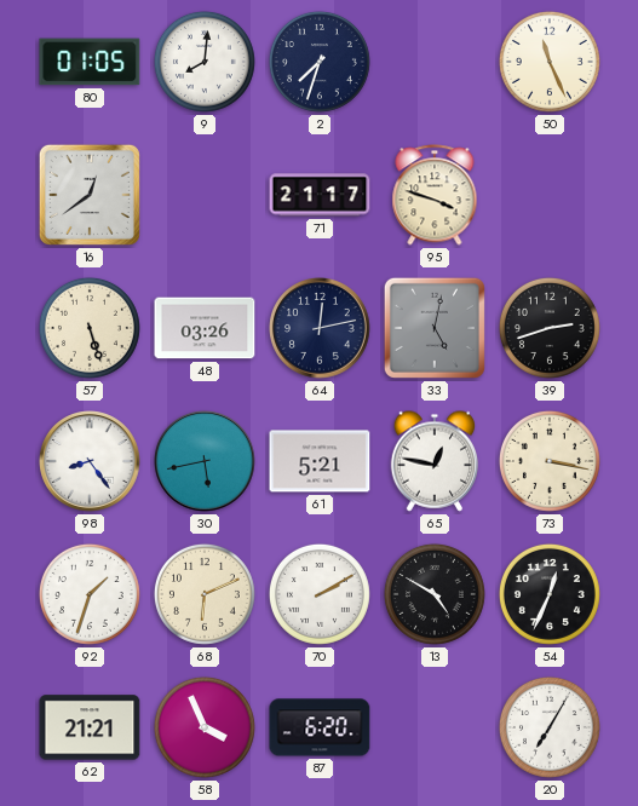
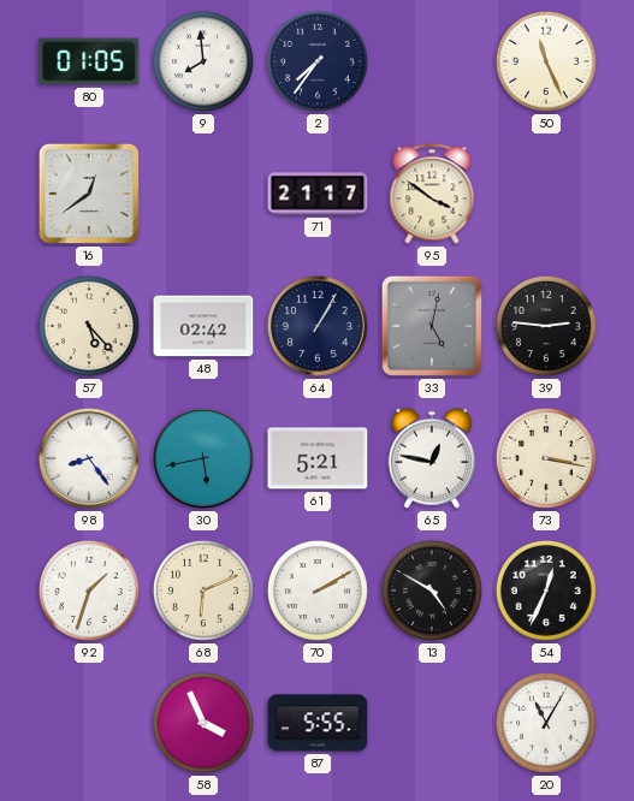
9: 8:01 -> 7:59
2: 7:33 -> 7:36
95: 3:48 -> 3:51
57: 5:27 -> 5:23
48: 03:26 -> 02:42
64: 12:13 -> 1:05
39: 2:42 -> 2:46
62: 21:21 -> none
87: 6:20 -> 5:55
20: 7:05 -> 11:05
